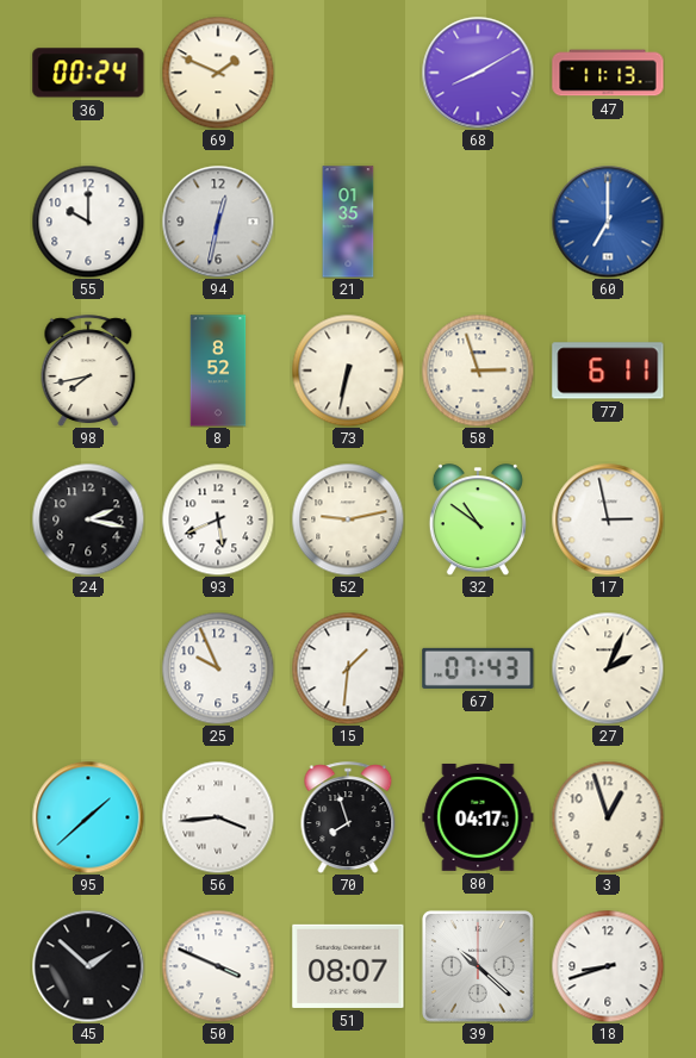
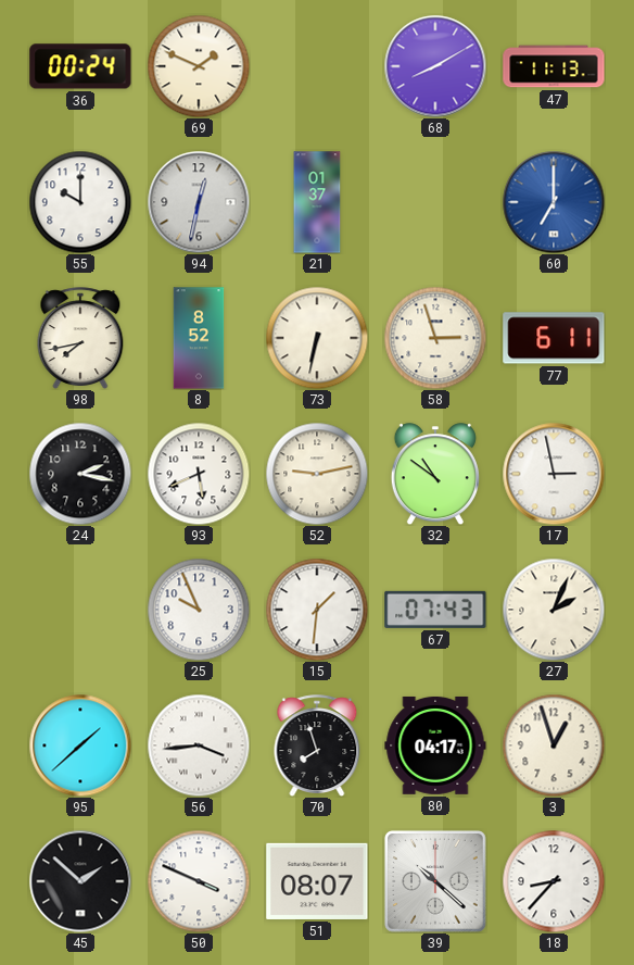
21: 01:35 -> 01:37
18: 8:42 -> 8:37
